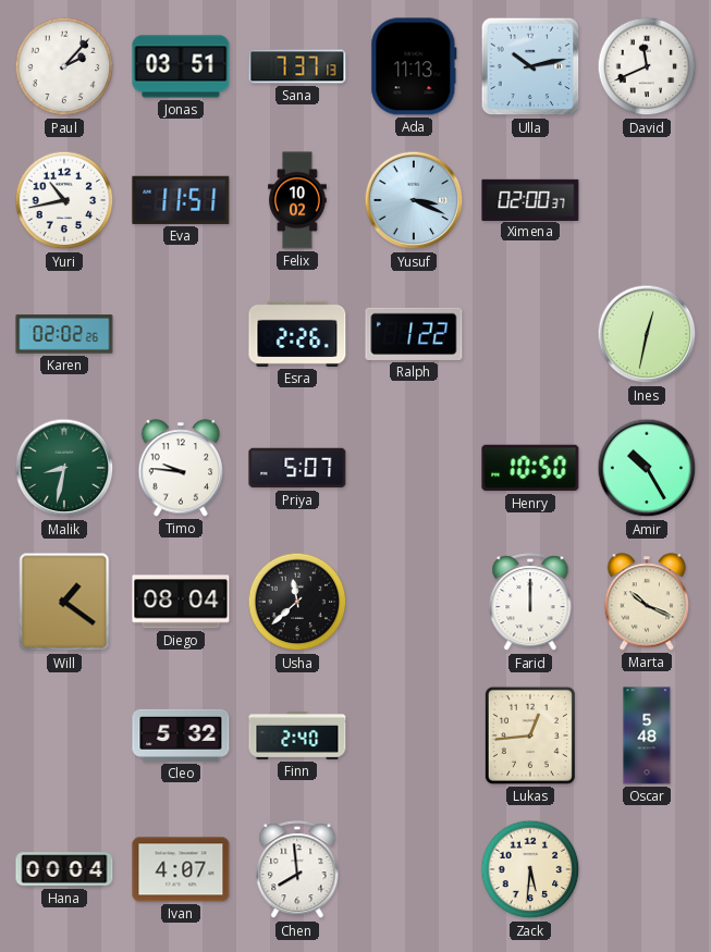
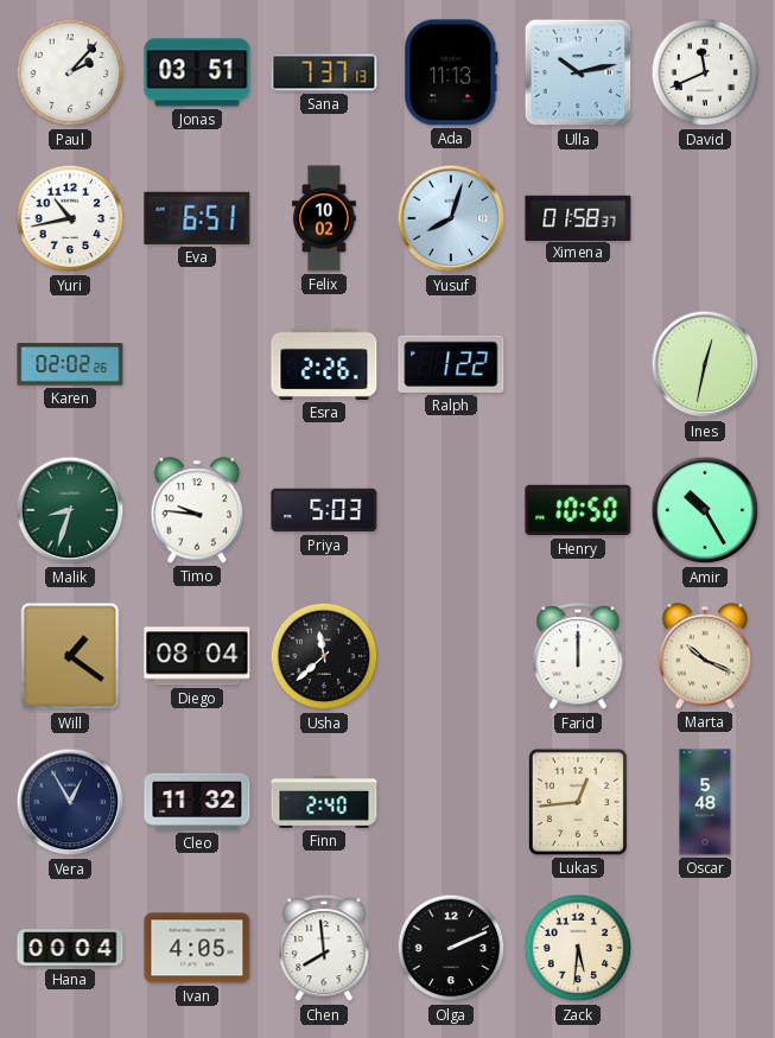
Eva: 11:51 -> 6:51
Yusuf: 3:19 -> 8:03
Ximena: 02:00 -> 01:58
Malik: 8:32 -> 8:33
Priya: 5:07 -> 5:03
Vera: none -> 12:55
Cleo: 5:32 -> 11:32
Ivan: 4:07 -> 4:05
Olga: none -> 2:11
